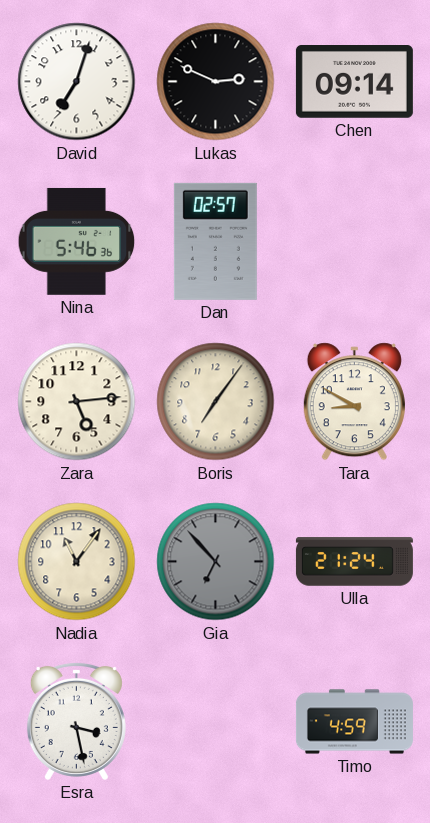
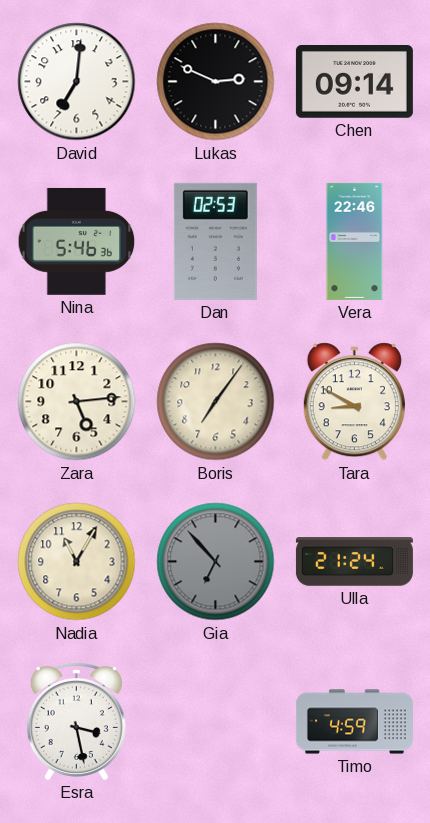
David: 7:03 -> 7:01
Dan: 02:57 -> 02:53
Vera: none -> 22:46
Nadia: 11:06 -> 11:05
